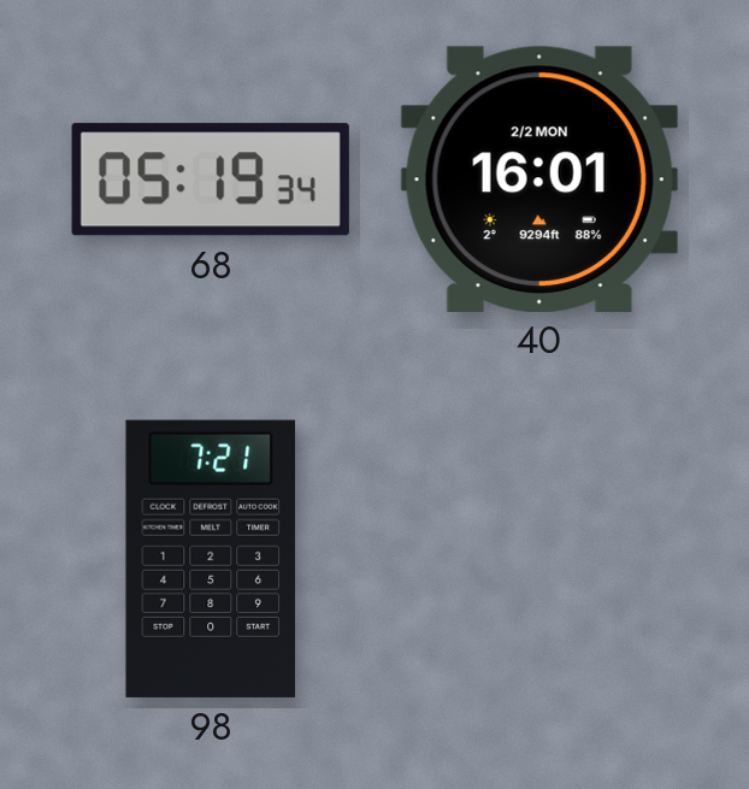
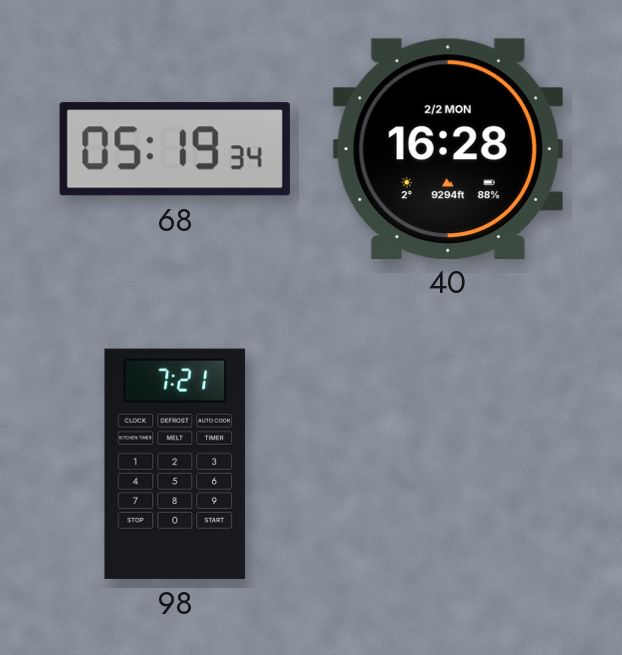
40: 16:01 -> 16:28
